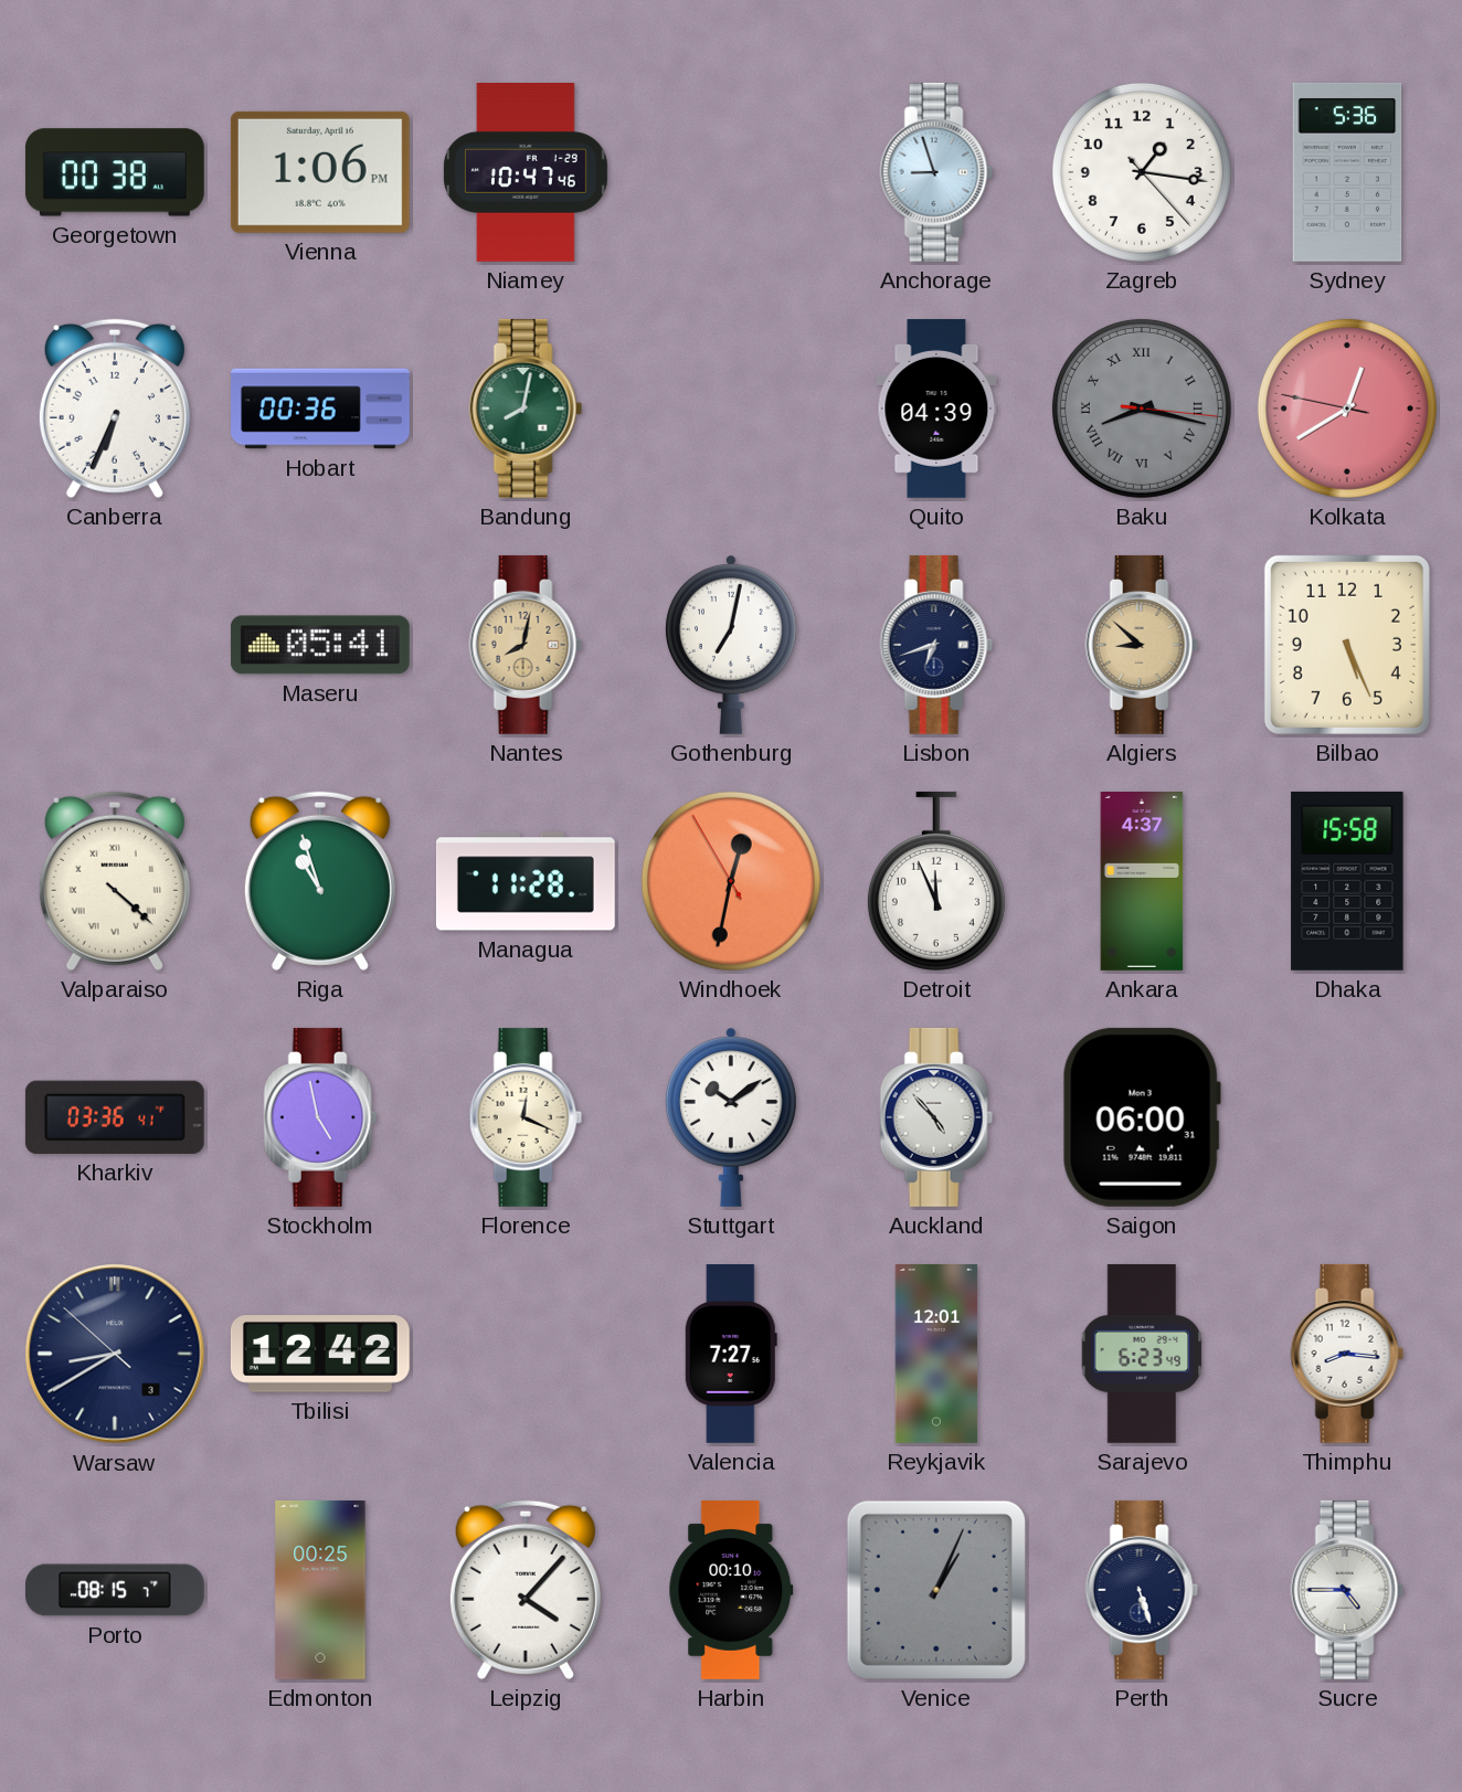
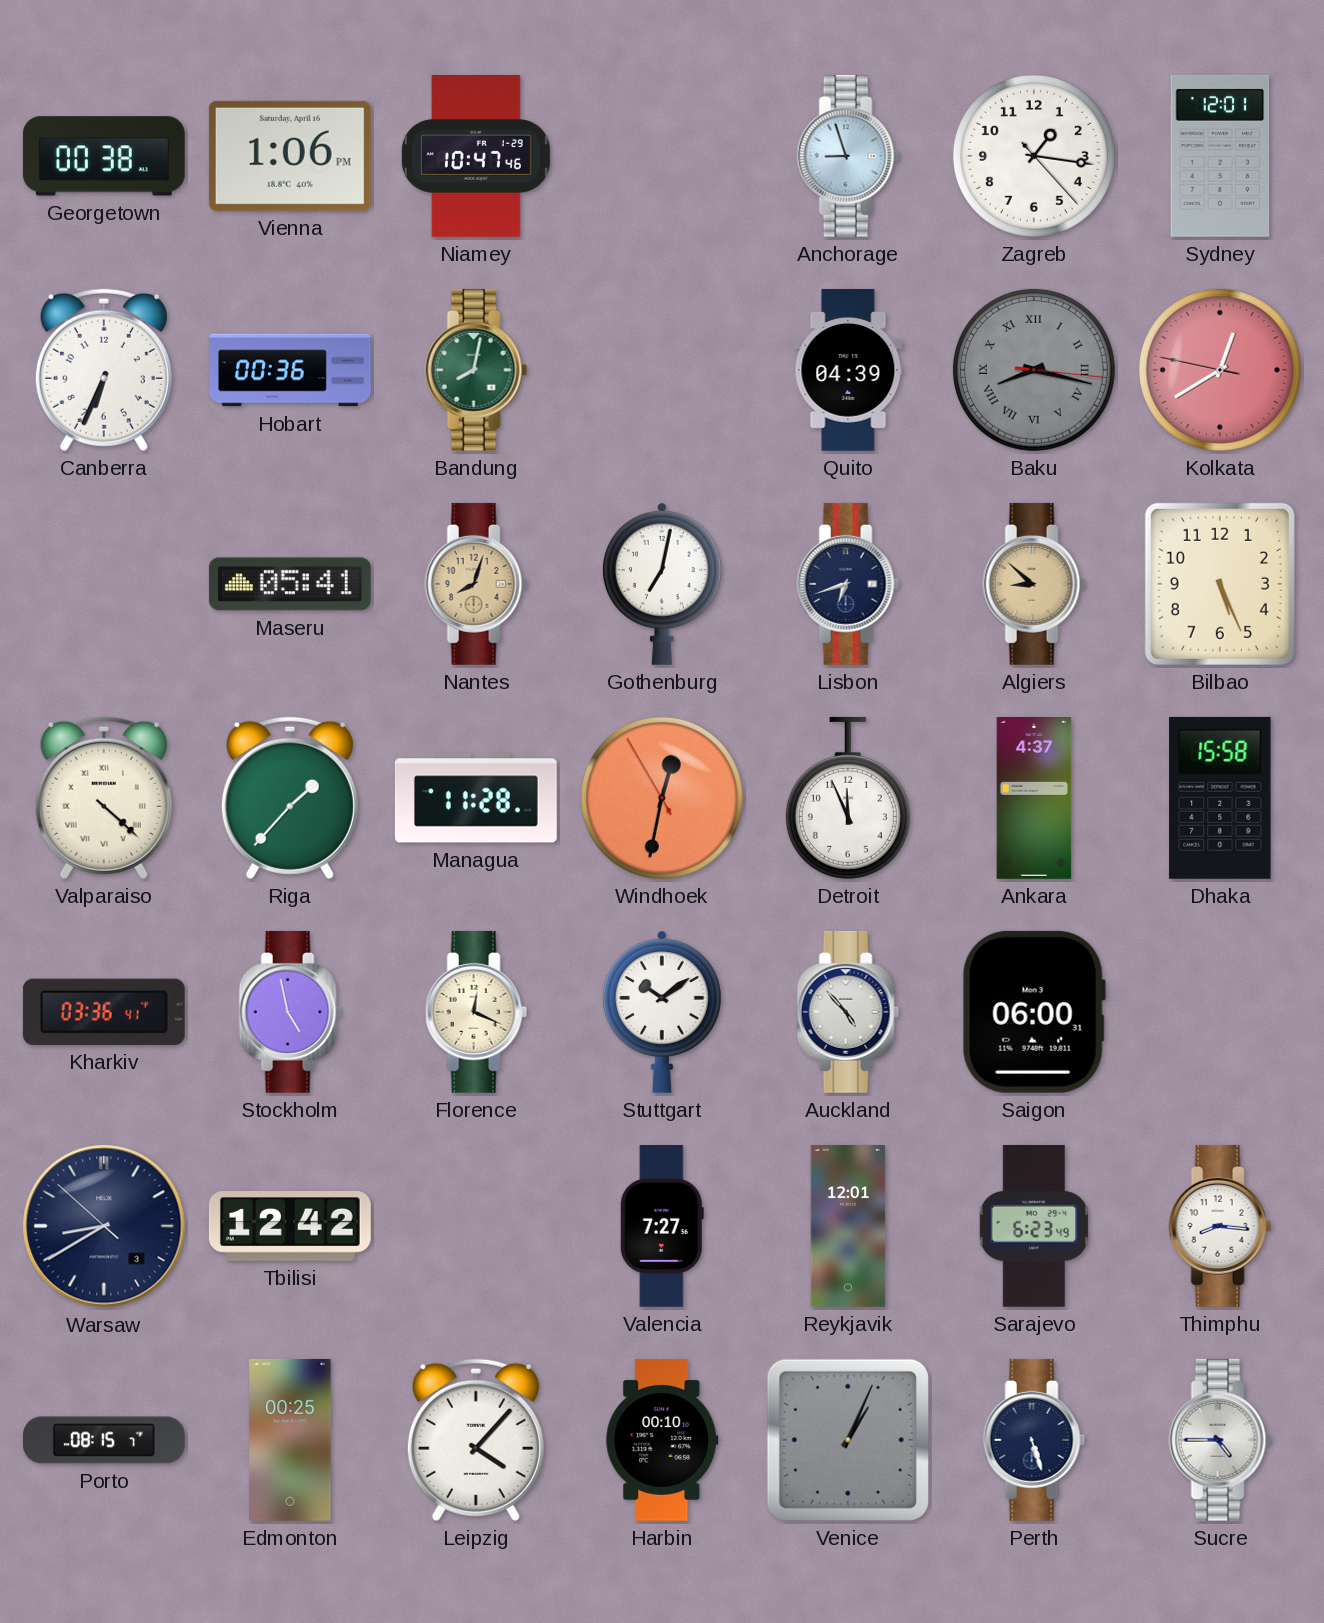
Sydney: 5:36 -> 12:01
Nantes: 8:02 -> 8:03
Riga: 10:57 -> 1:37
